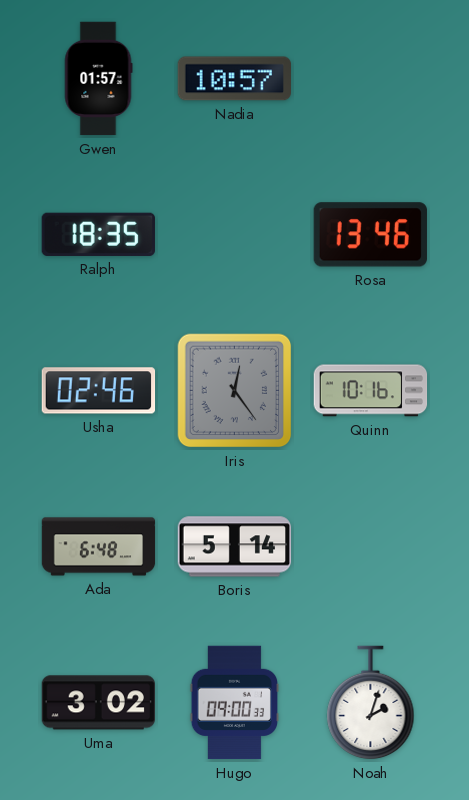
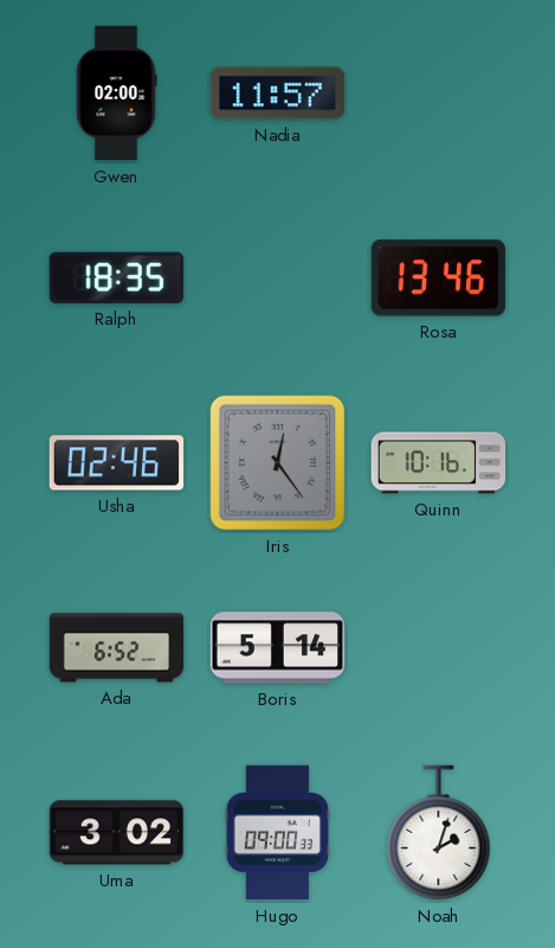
Gwen: 01:57 -> 02:00
Nadia: 10:57 -> 11:57
Ada: 6:48 -> 6:52
